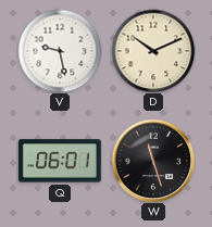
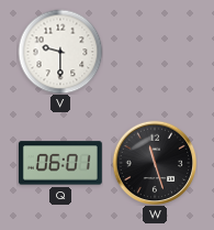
V: 9:28 -> 9:30
D: 10:11 -> none
